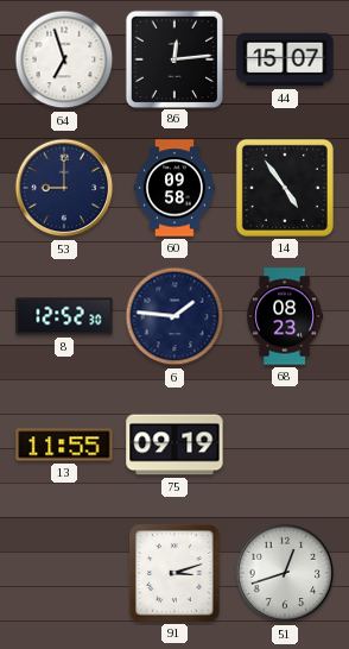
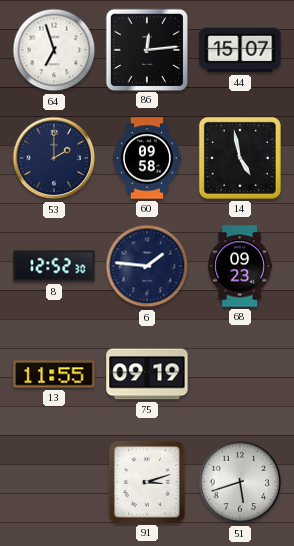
53: 9:00 -> 2:00
14: 4:54 -> 4:58
68: 08:23 -> 09:23
51: 12:42 -> 5:42
